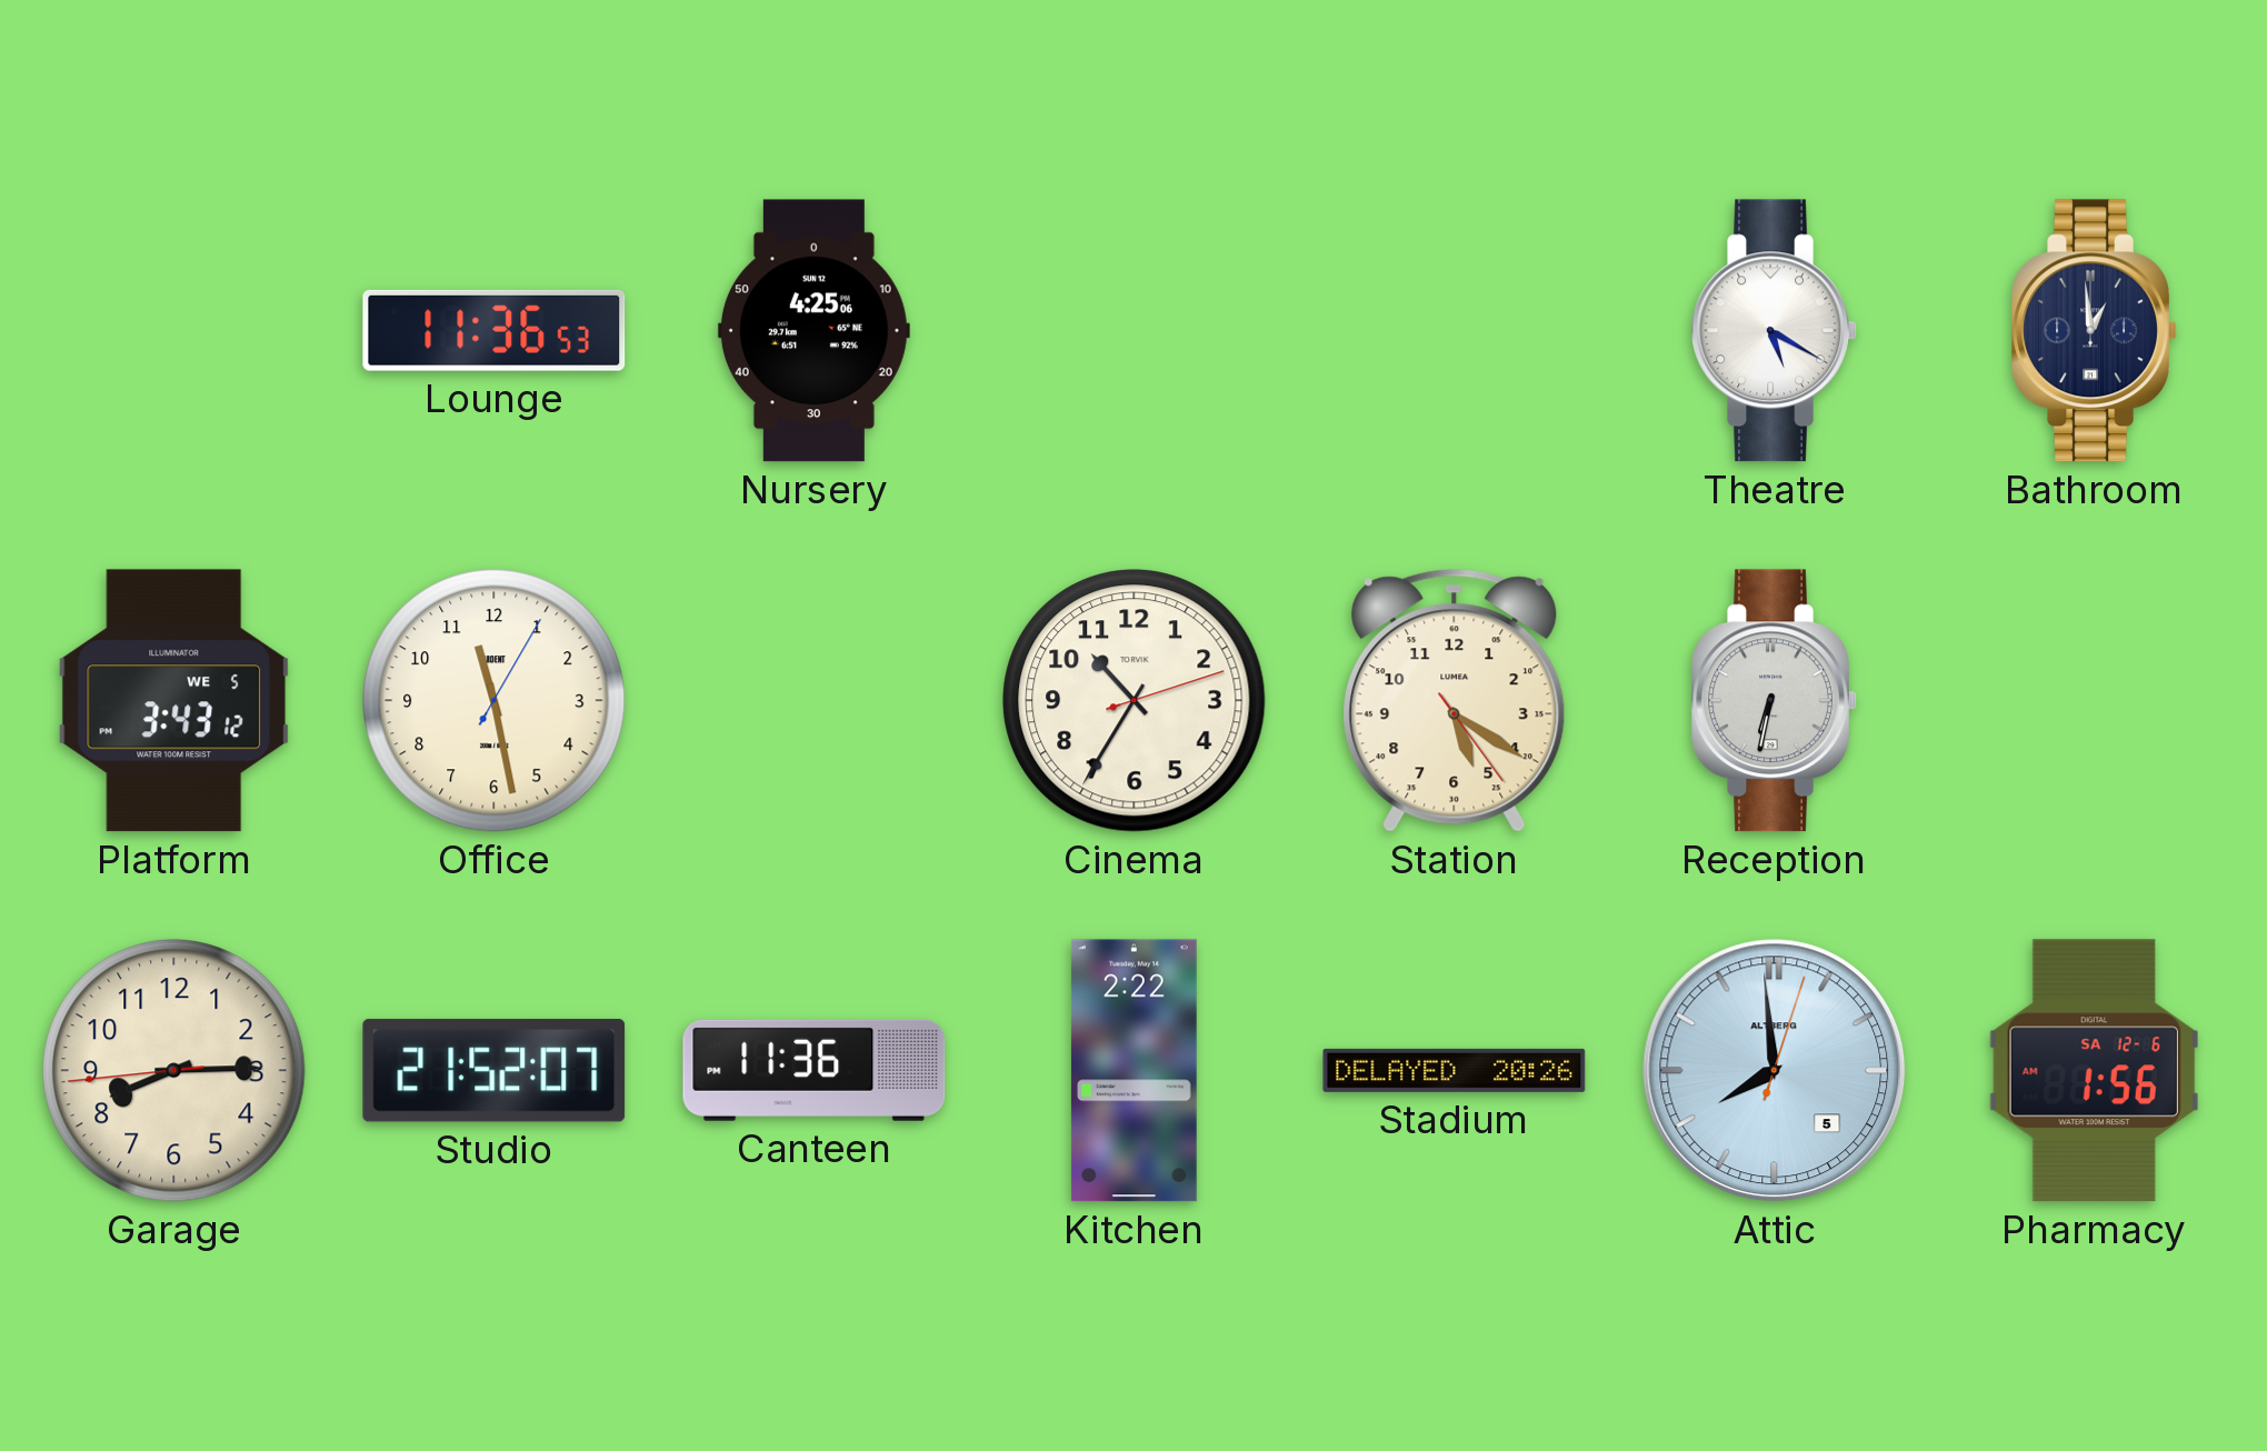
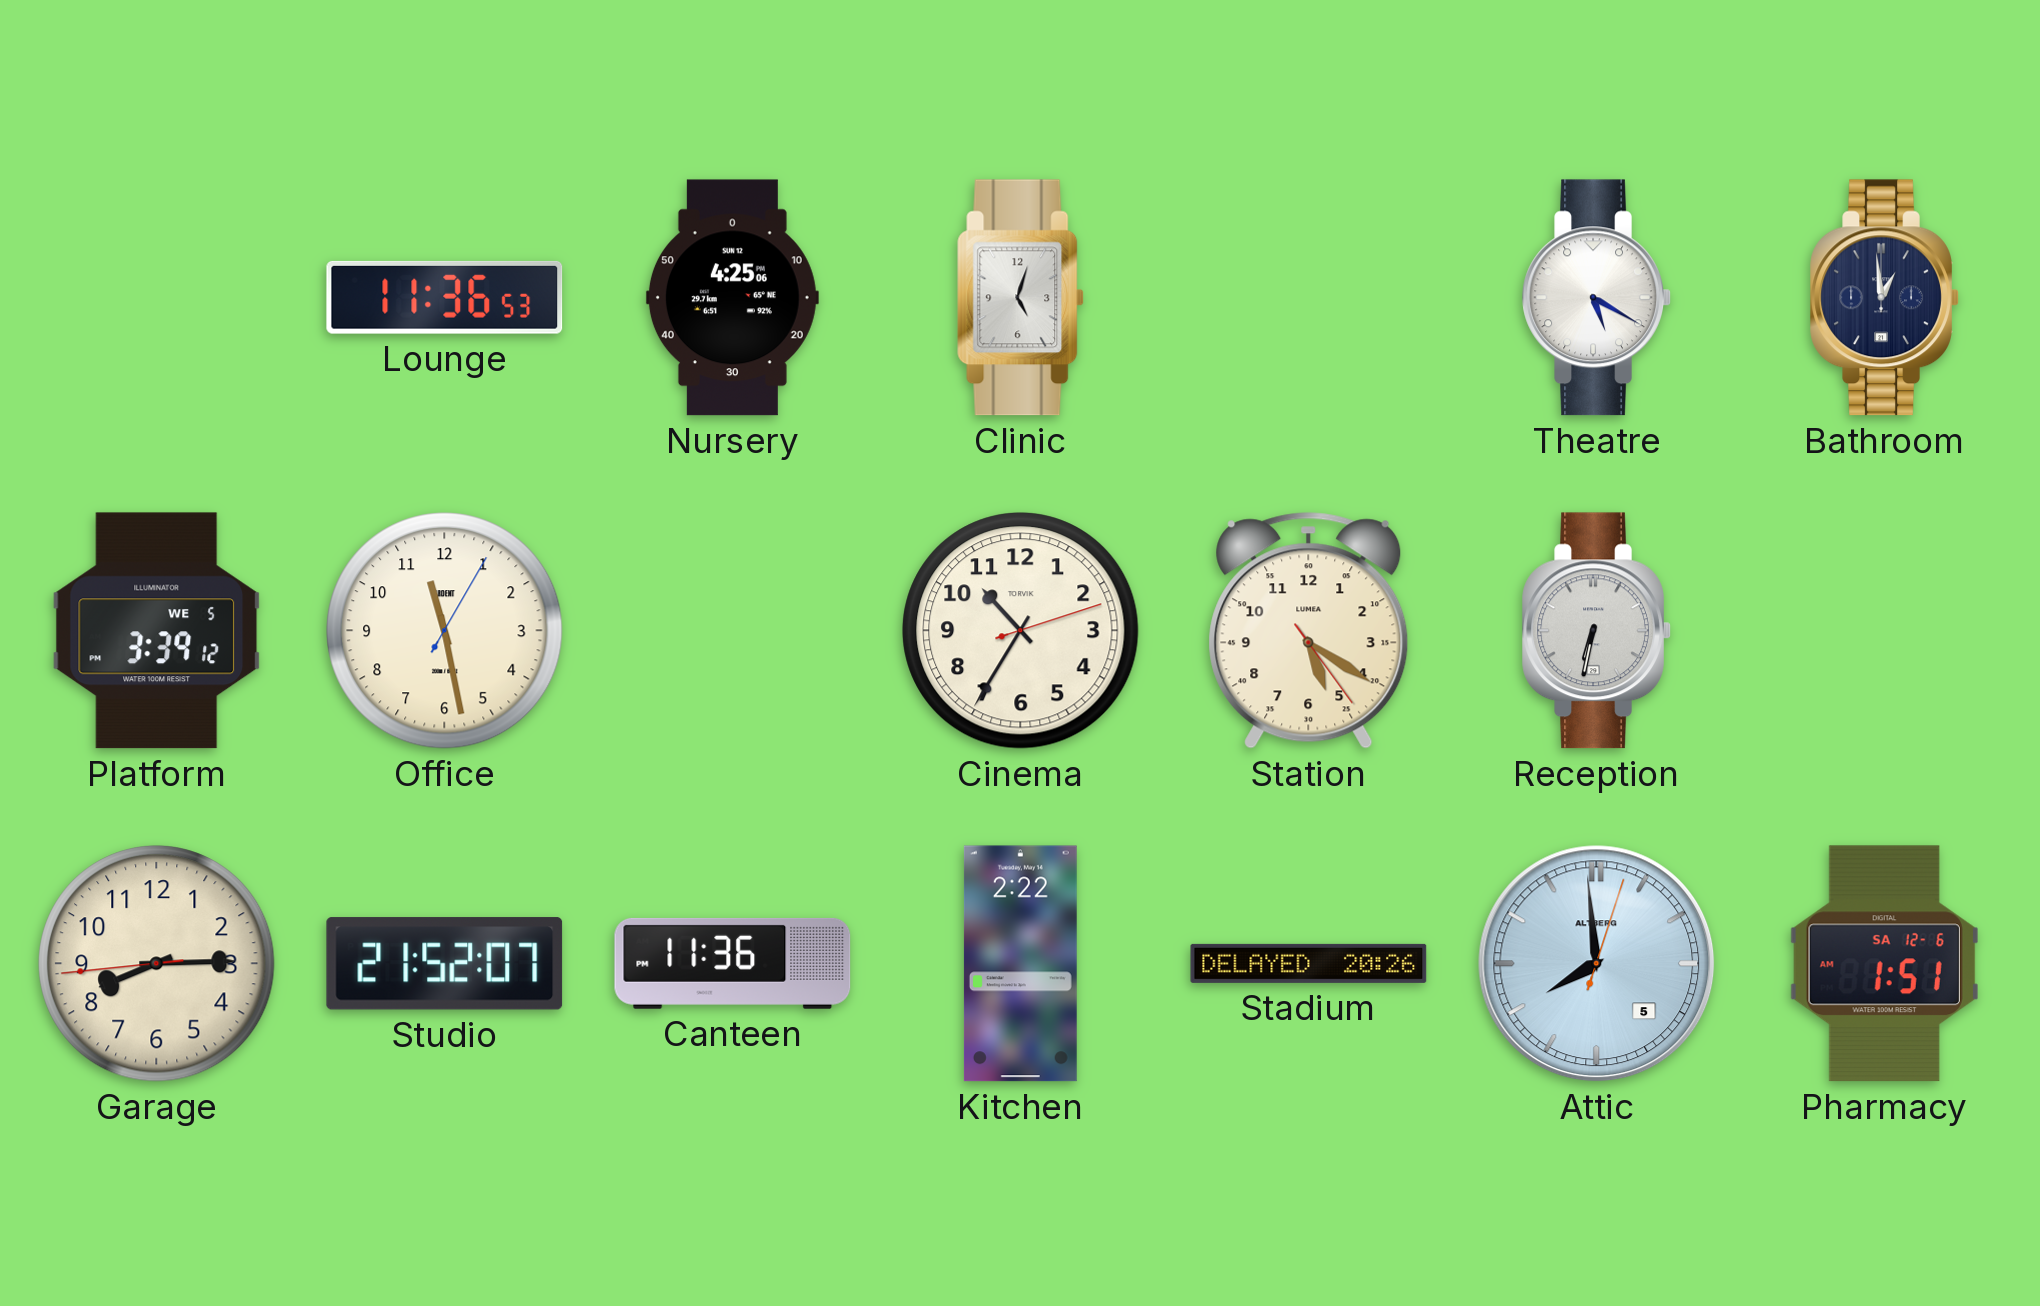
Clinic: none -> 5:03
Platform: 3:43 -> 3:39
Pharmacy: 1:56 -> 1:51
